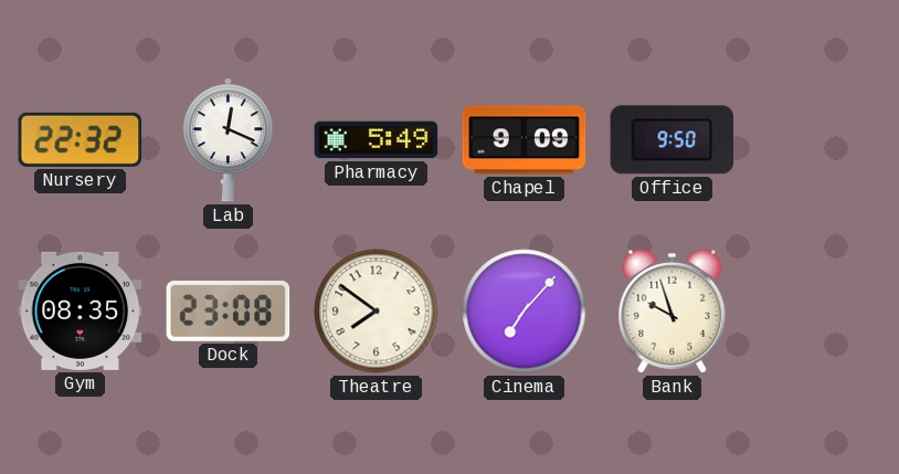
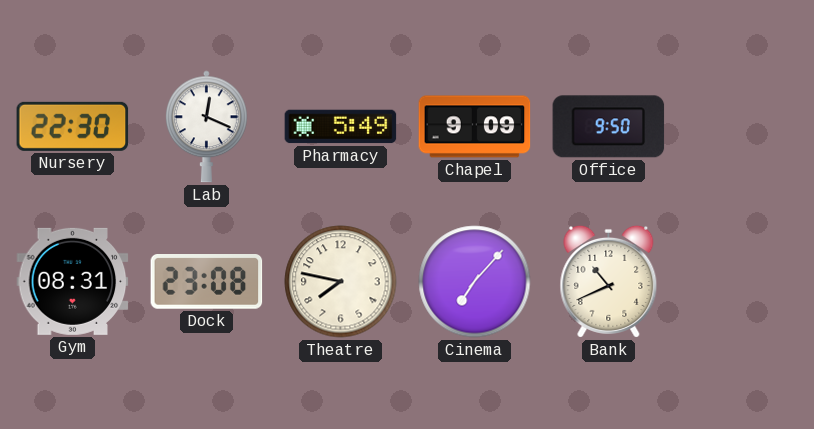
Nursery: 22:32 -> 22:30
Gym: 08:35 -> 08:31
Theatre: 7:51 -> 7:47
Bank: 9:57 -> 10:41
